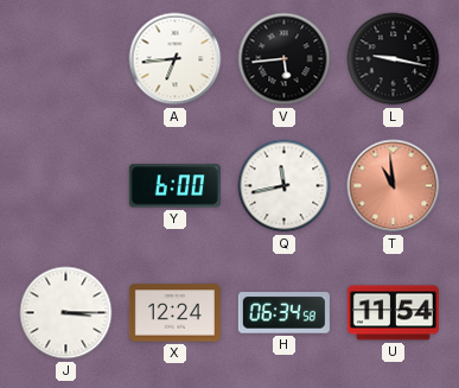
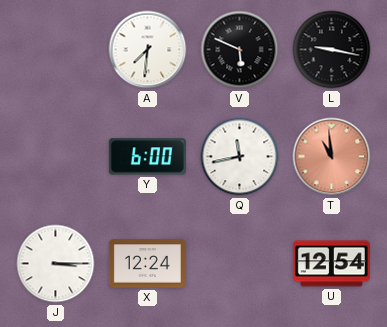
A: 6:44 -> 7:31
V: 5:44 -> 5:49
H: 06:34 -> none
U: 11:54 -> 12:54
